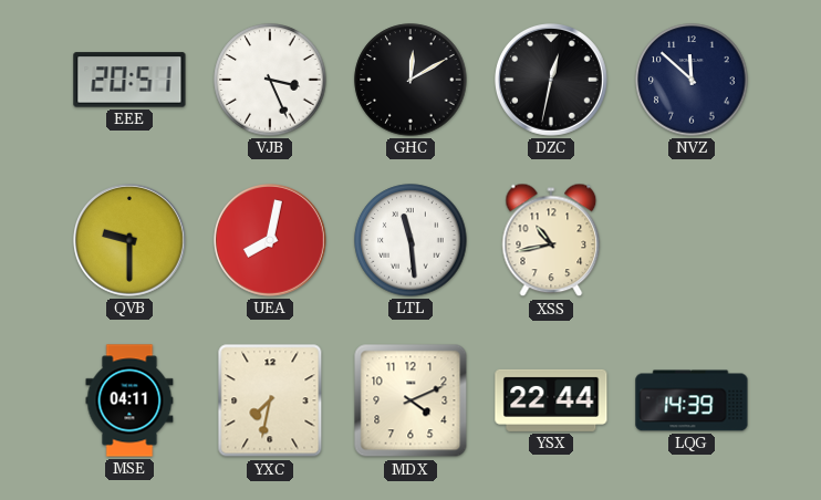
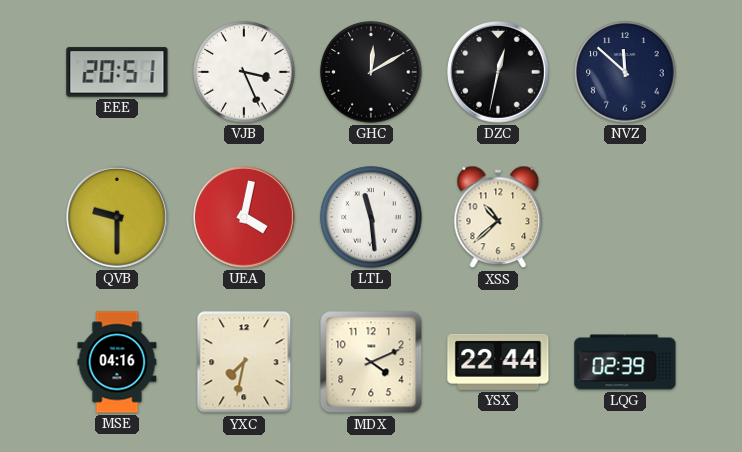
UEA: 8:02 -> 4:02
XSS: 10:43 -> 10:38
MSE: 04:11 -> 04:16
LQG: 14:39 -> 02:39
